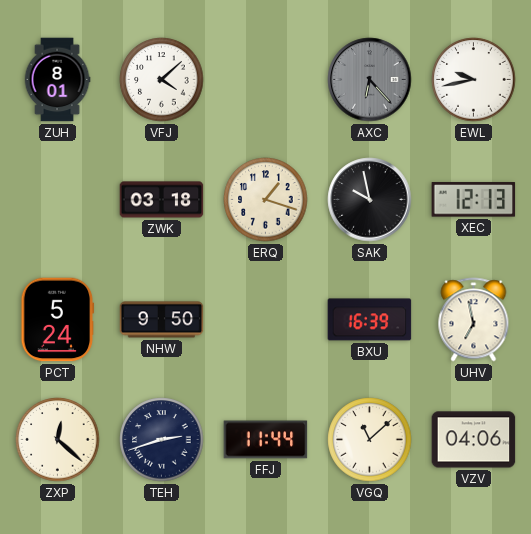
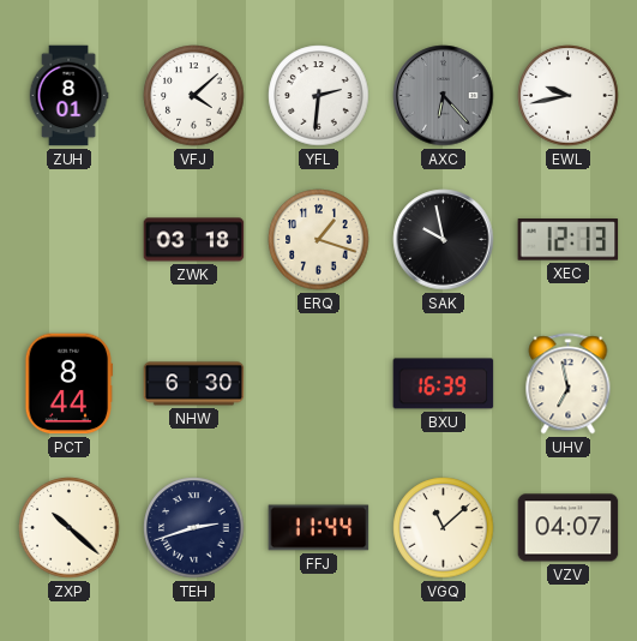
YFL: none -> 2:31
PCT: 5:24 -> 8:44
NHW: 9:50 -> 6:30
ZXP: 12:22 -> 10:22
VZV: 04:06 -> 04:07
